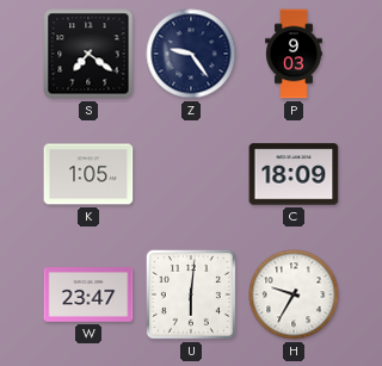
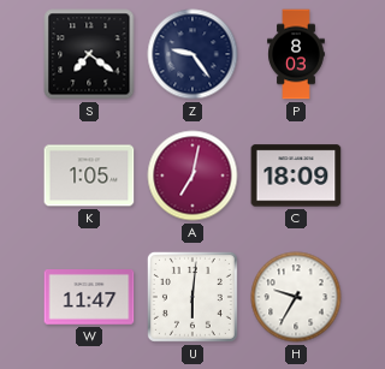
P: 9:03 -> 8:03
A: none -> 7:02
W: 23:47 -> 11:47
